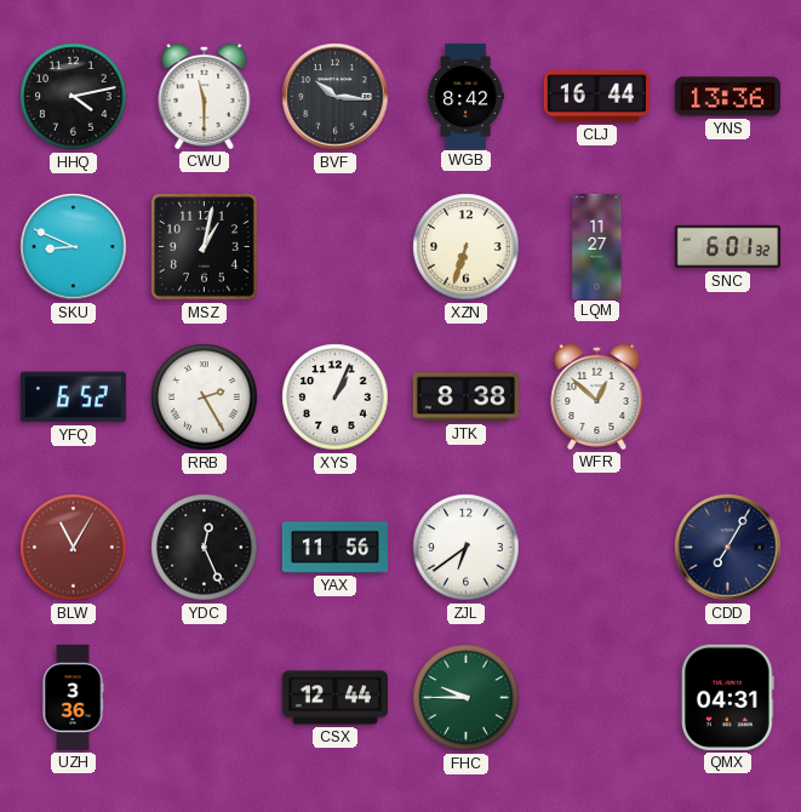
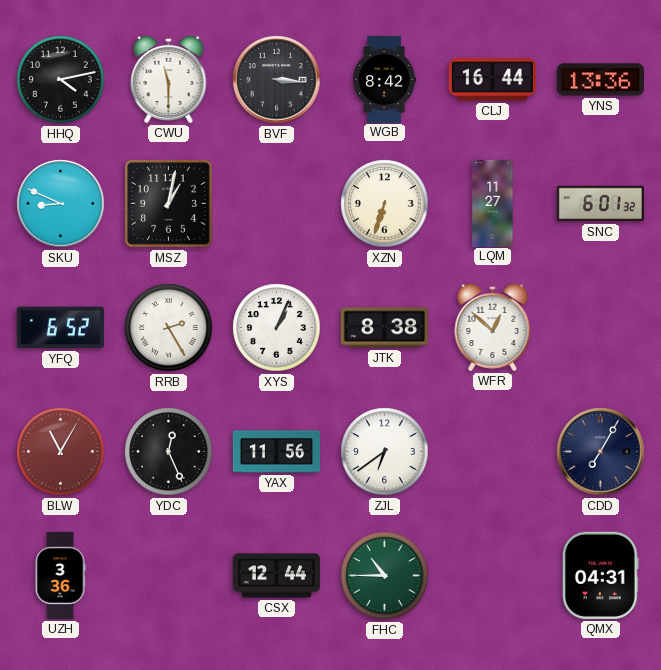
BVF: 10:16 -> 3:16
FHC: 9:45 -> 10:45
